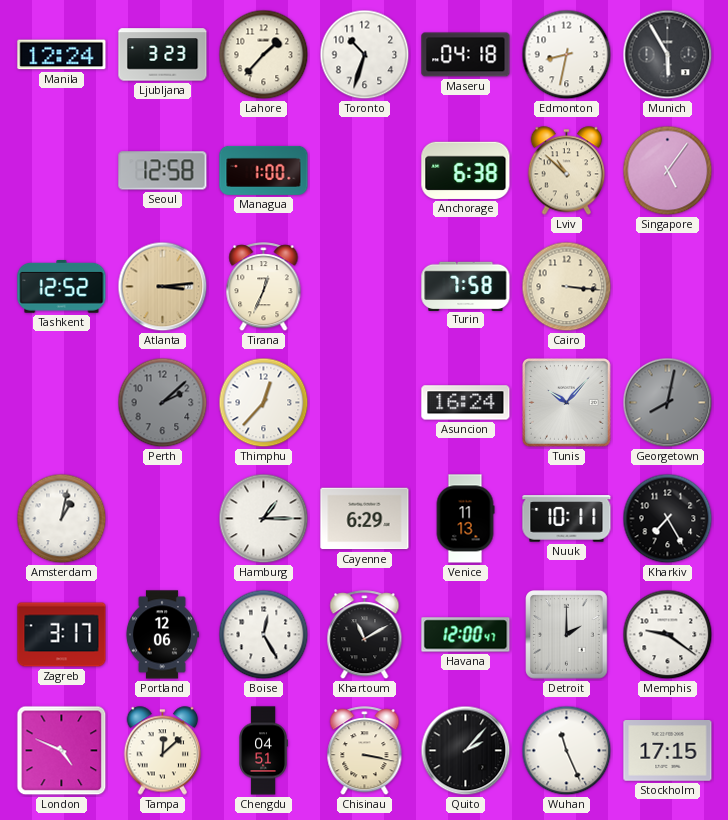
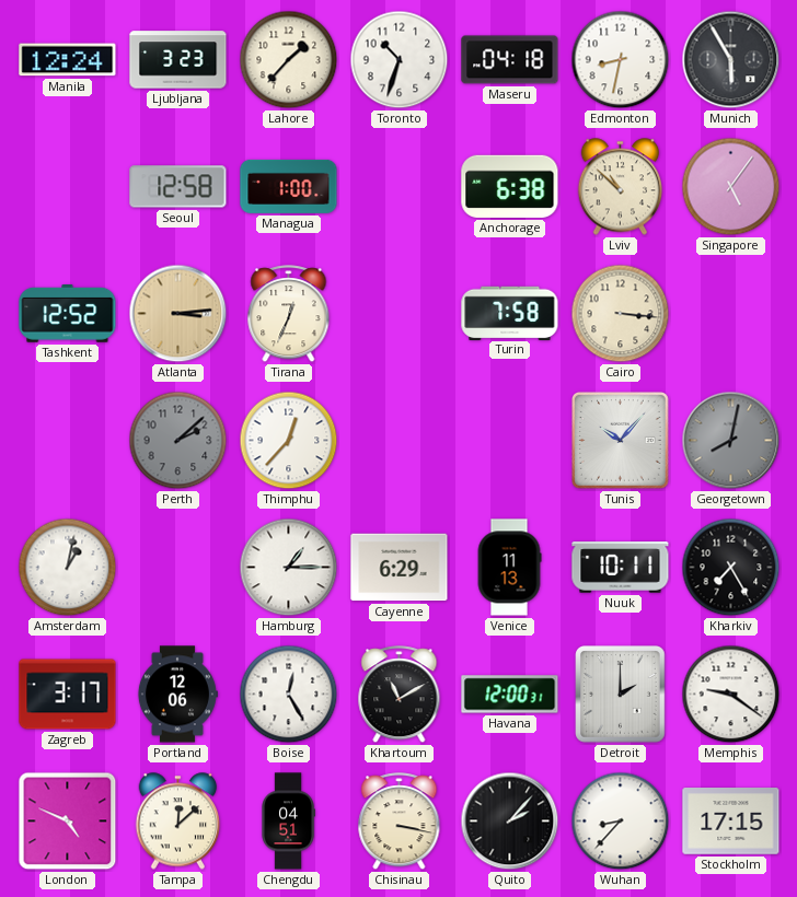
Asuncion: 16:24 -> none
Havana: 12:00:47 -> 12:00:31
Wuhan: 11:26 -> 8:37
